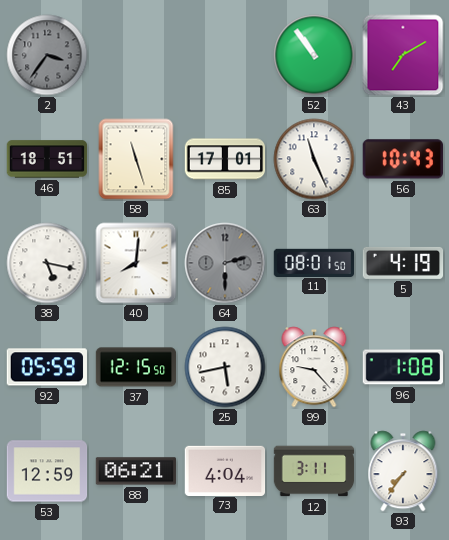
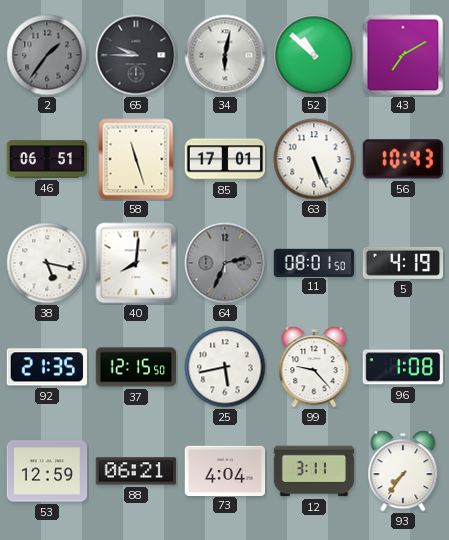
2: 3:36 -> 1:36
65: none -> 9:45
34: none -> 6:02
52: 10:54 -> 10:52
46: 18:51 -> 06:51
63: 11:26 -> 5:26
64: 2:30 -> 2:34
92: 05:59 -> 21:35
